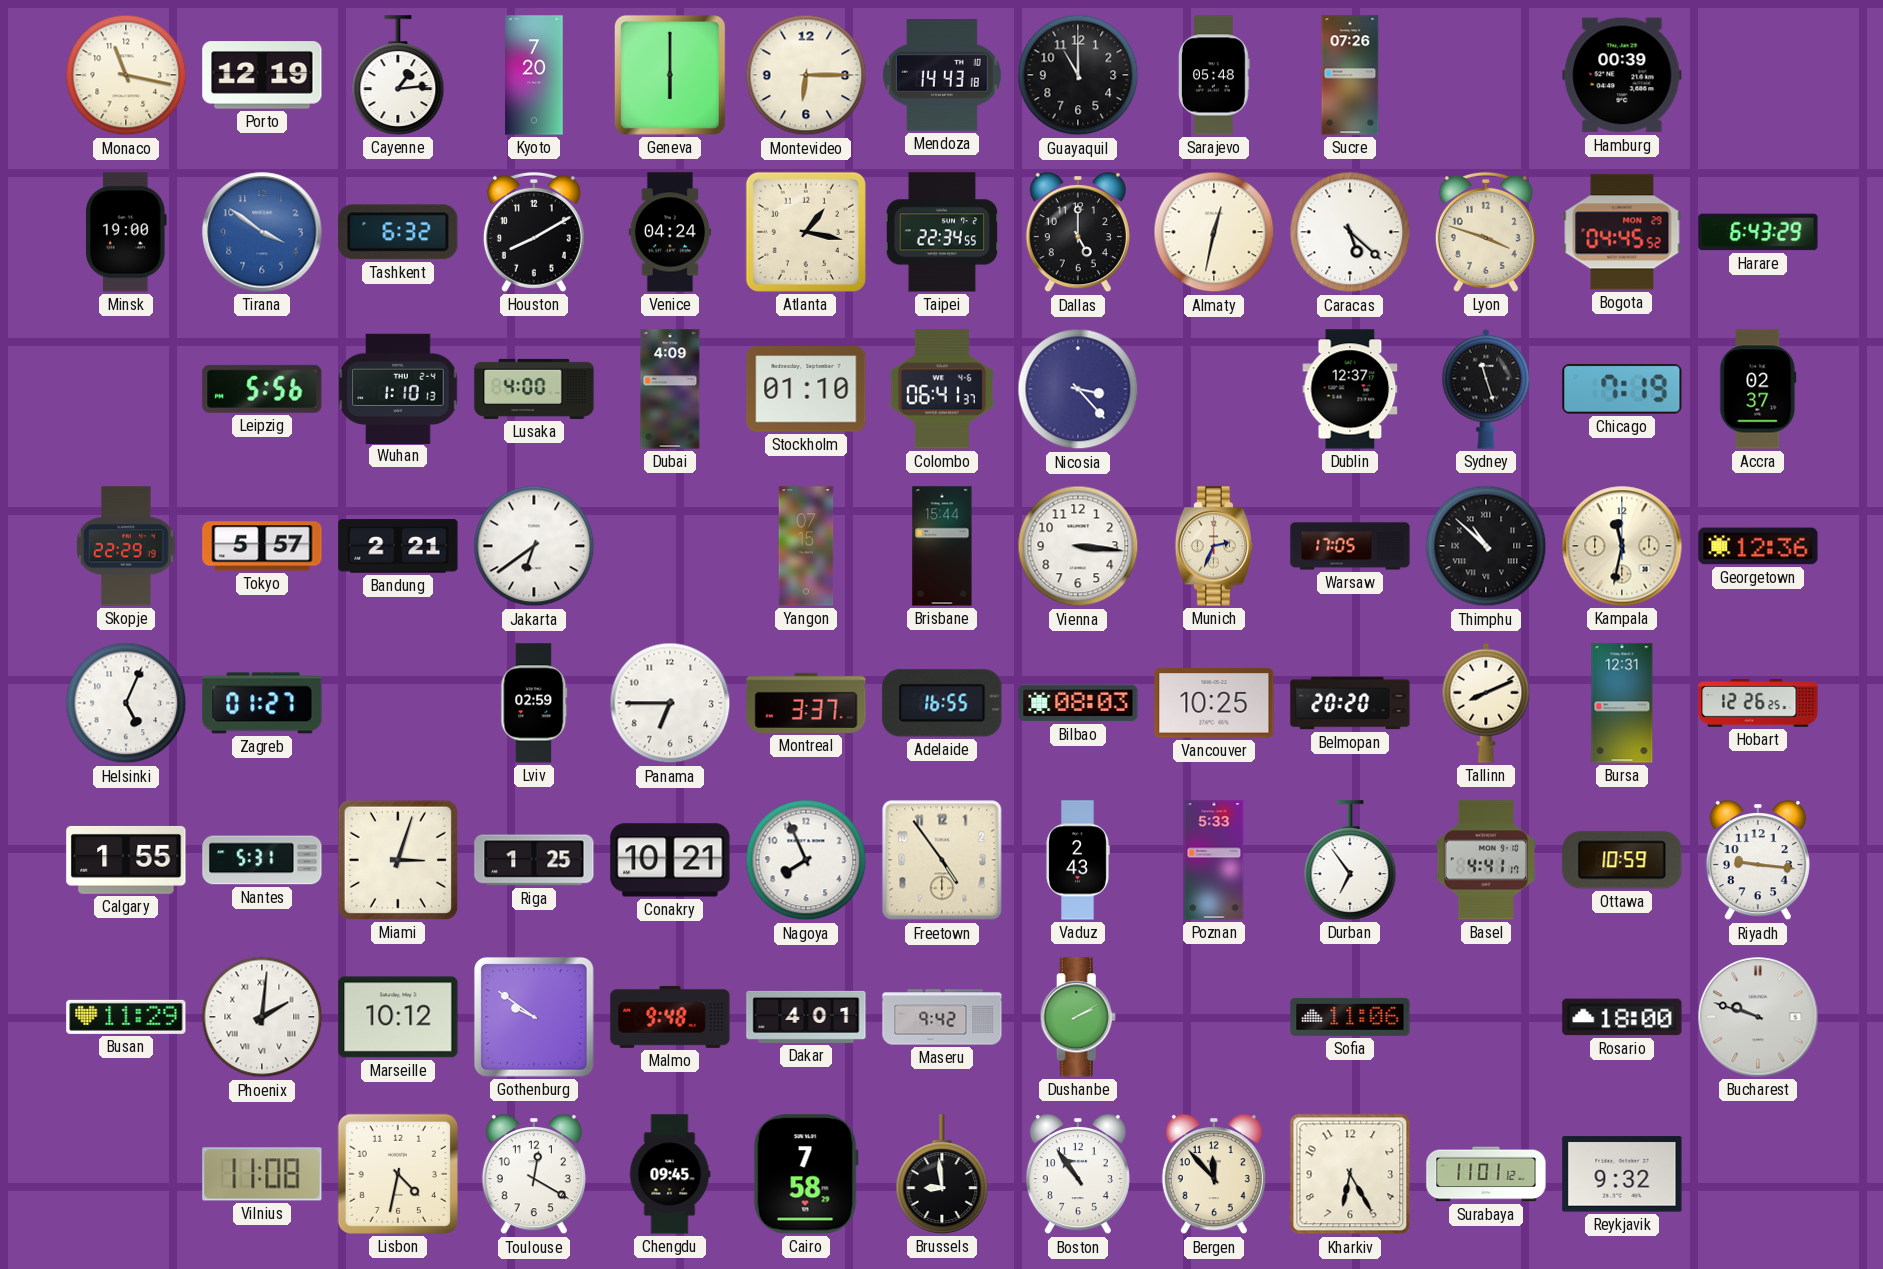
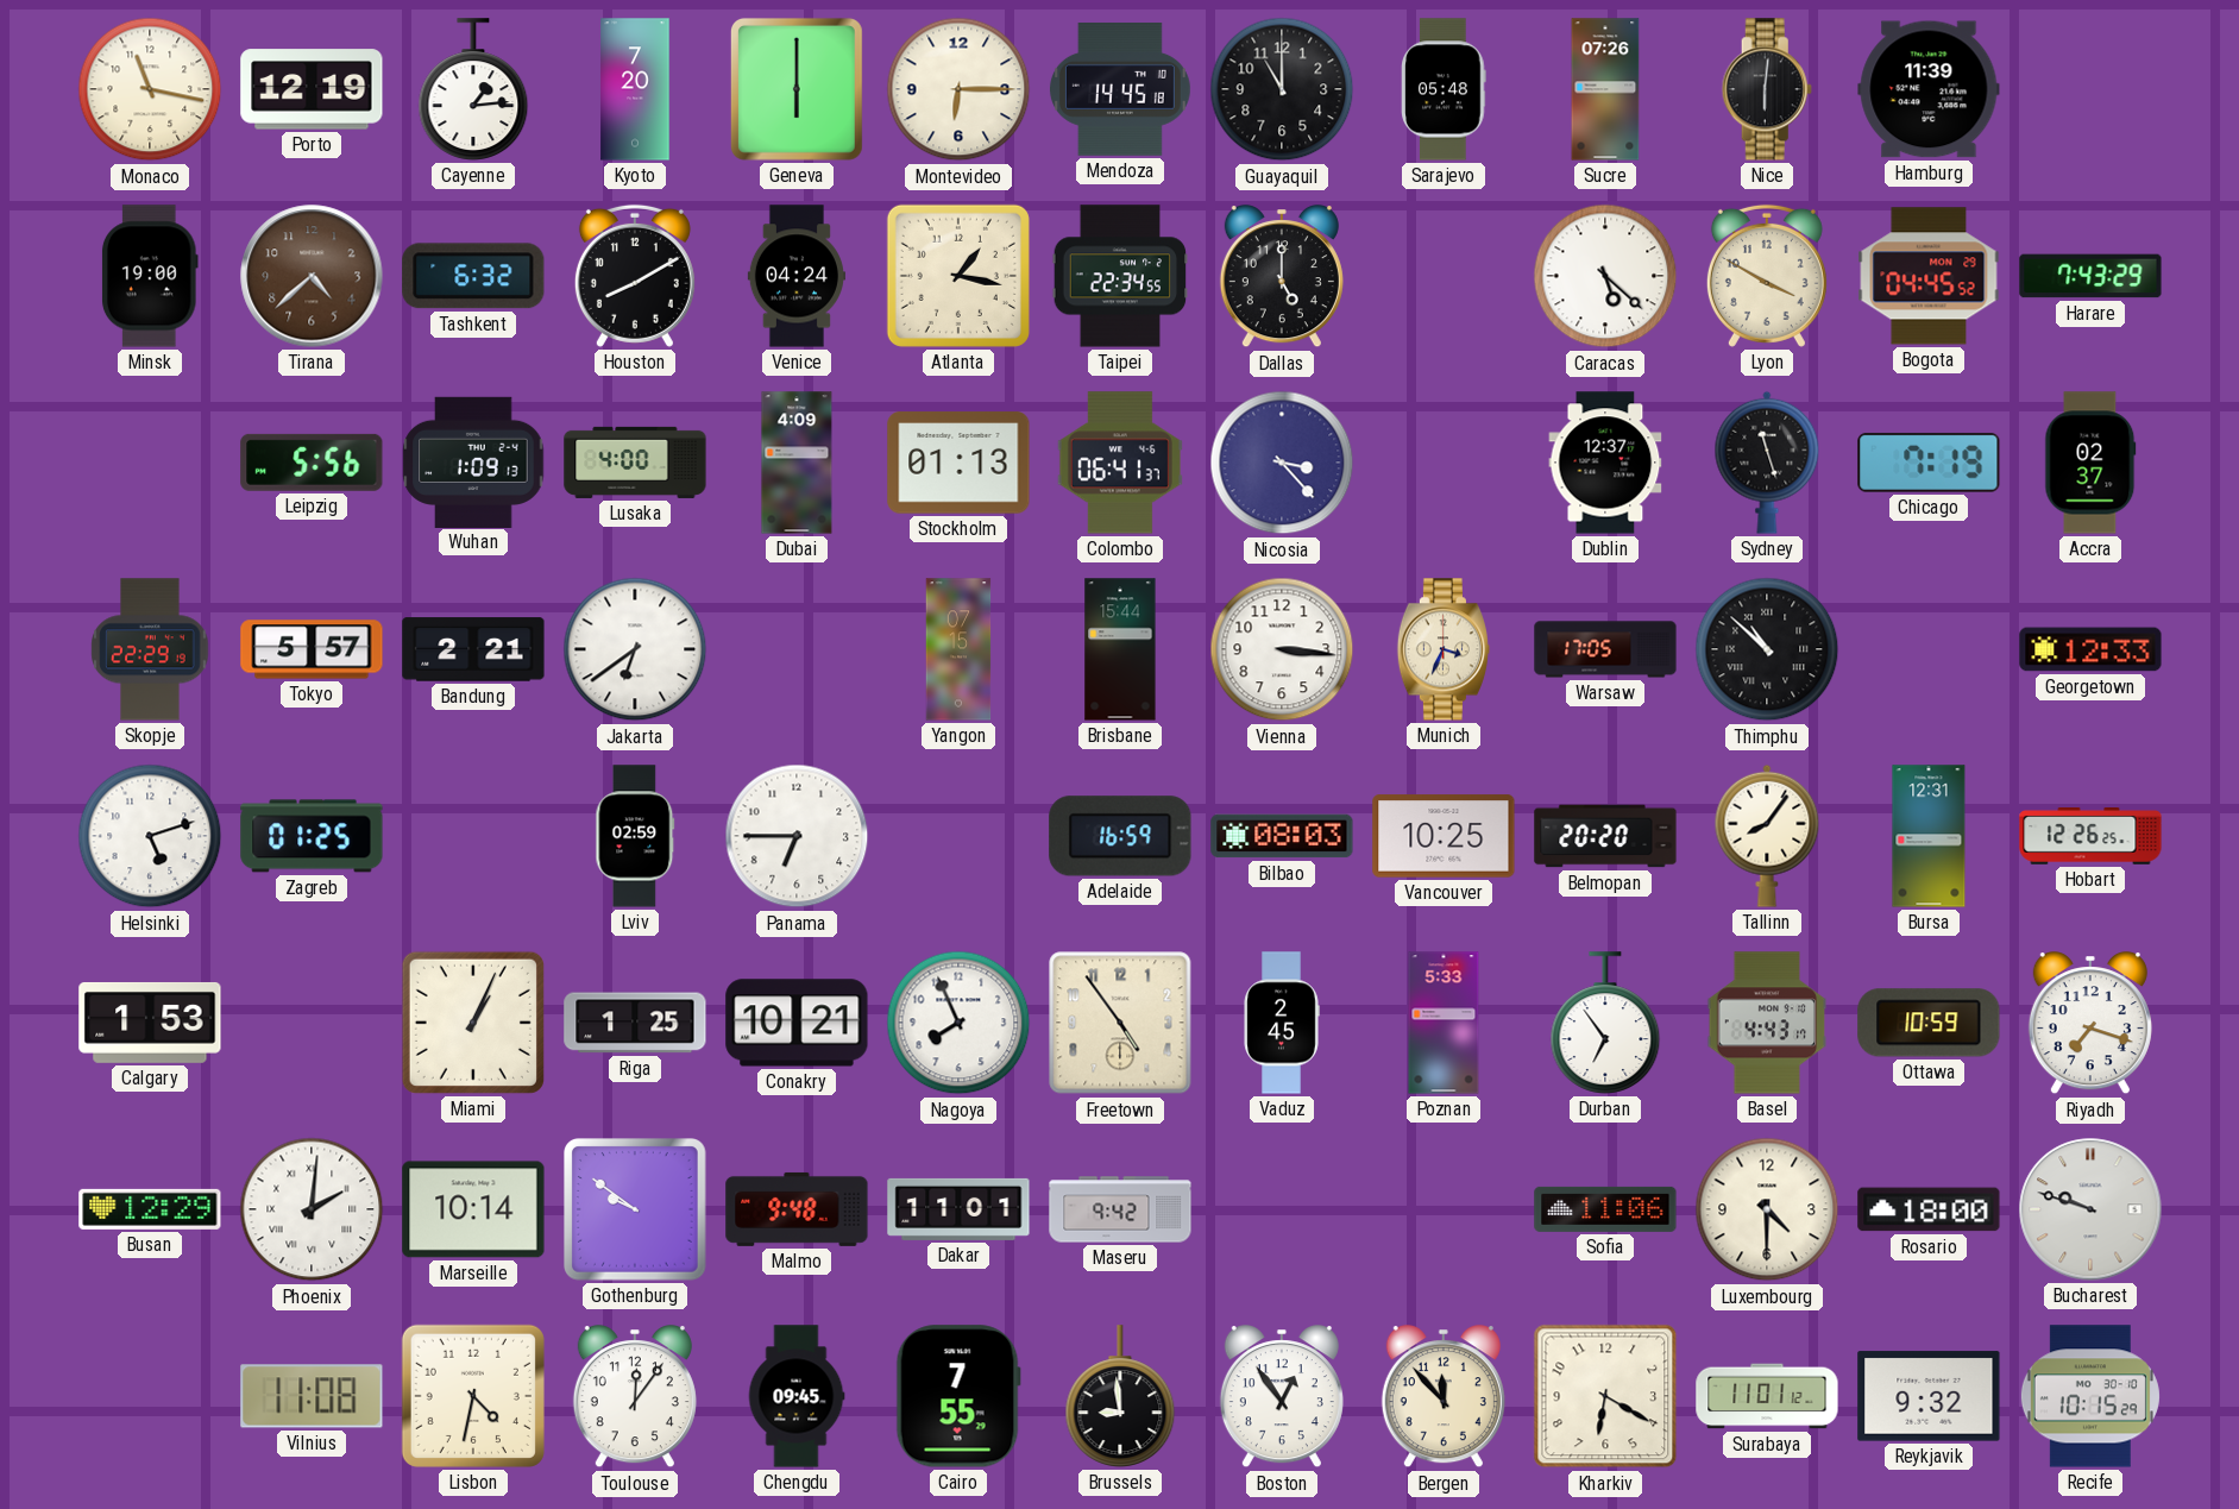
Mendoza: 14:43 -> 14:45
Nice: none -> 6:01
Hamburg: 00:39 -> 11:39
Tirana: 3:51 -> 4:38
Tirana dial: blue -> brown
Almaty: 12:32 -> none
Lyon: 3:48 -> 3:50
Harare: 6:43 -> 7:43
Wuhan: 1:10 -> 1:09
Stockholm: 01:10 -> 01:13
Munich: 2:34 -> 3:34
Kampala: 11:32 -> none
Georgetown: 12:36 -> 12:33
Helsinki: 5:04 -> 5:12
Zagreb: 01:27 -> 01:25
Montreal: 3:37 -> none
Adelaide: 16:55 -> 16:59
Tallinn: 8:11 -> 8:06
Calgary: 1:55 -> 1:53
Nantes: 5:31 -> none
Miami: 3:03 -> 1:04
Vaduz: 2:43 -> 2:45
Basel: 4:41 -> 4:43
Riyadh: 9:16 -> 7:18
Busan: 11:29 -> 12:29
Marseille: 10:12 -> 10:14
Dakar: 4:01 -> 11:01
Dushanbe: 2:10 -> none
Luxembourg: none -> 4:30
Toulouse: 12:20 -> 12:06
Cairo: 7:58 -> 7:55
Boston: 10:54 -> 12:54
Kharkiv: 6:25 -> 6:20
Recife: none -> 10:15
